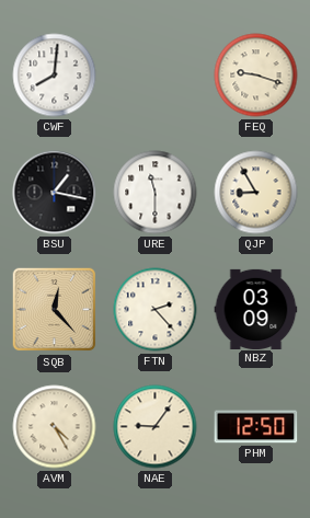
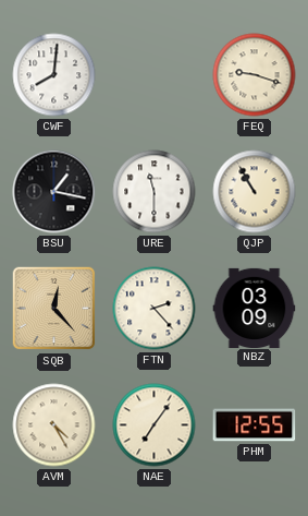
QJP: 8:55 -> 10:55
NAE: 9:06 -> 7:06
PHM: 12:50 -> 12:55
